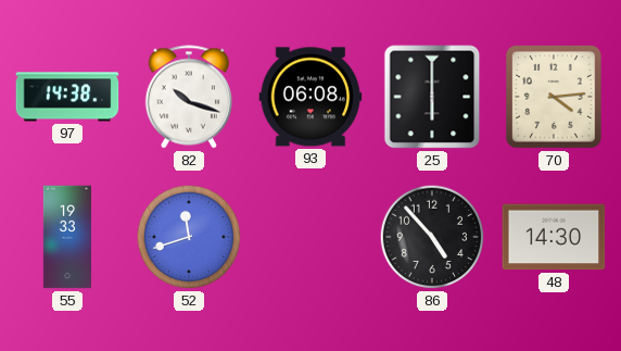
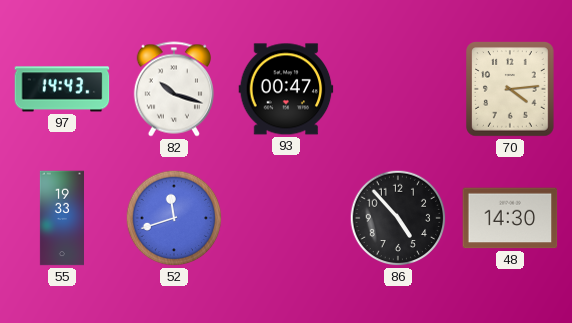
97: 14:38 -> 14:43
93: 06:08 -> 00:47
25: 6:00 -> none
